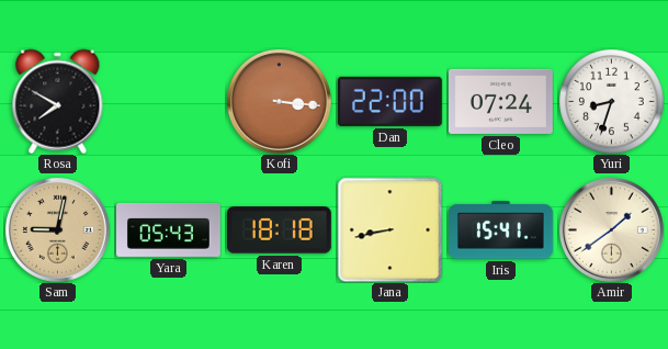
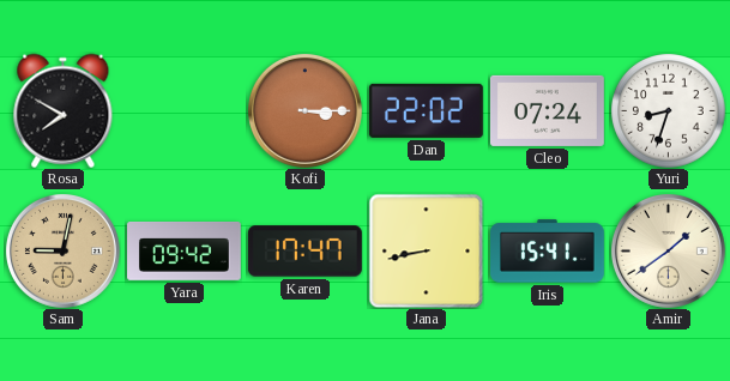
Kofi: 3:16 -> 3:15
Dan: 22:00 -> 22:02
Yara: 05:43 -> 09:42
Karen: 18:18 -> 17:47
